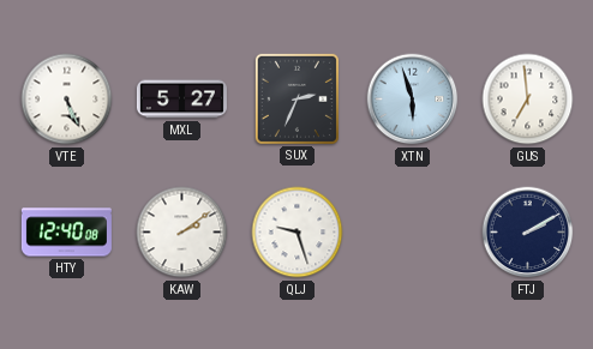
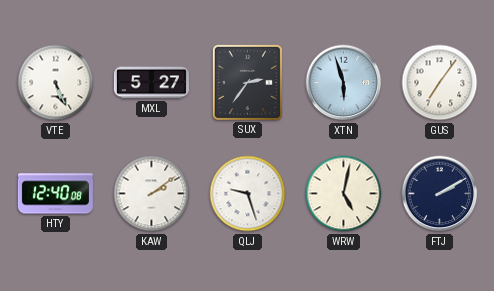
SUX: 2:34 -> 2:36
GUS: 6:59 -> 7:06
WRW: none -> 5:02
